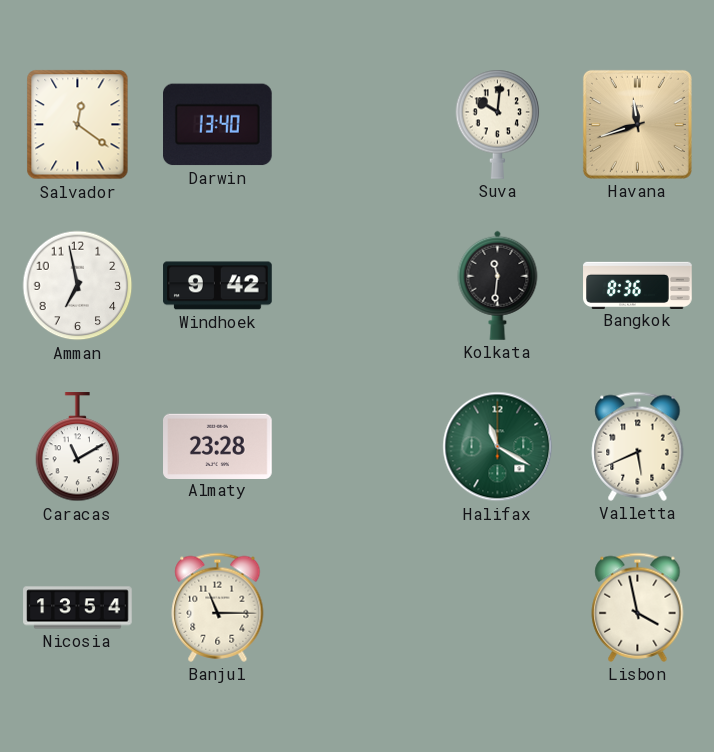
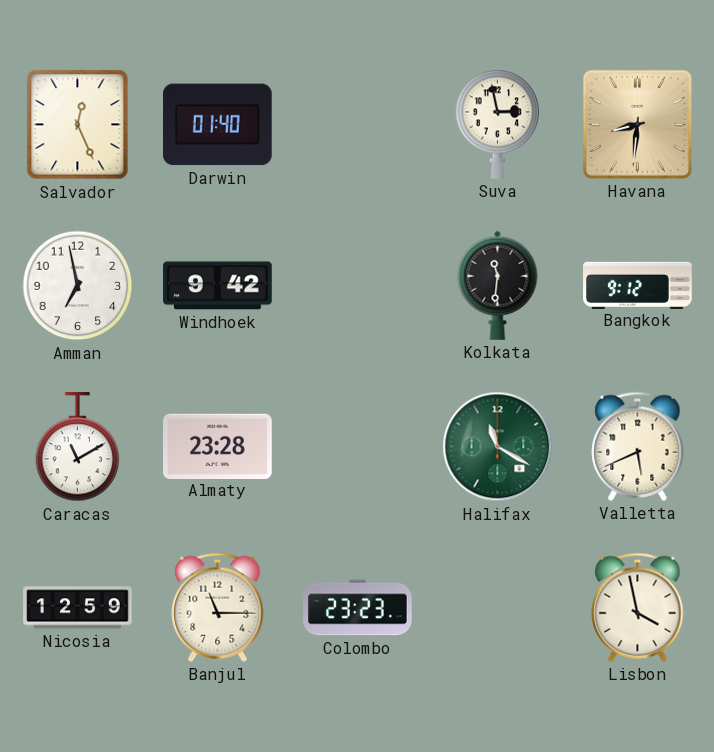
Salvador: 12:21 -> 12:26
Darwin: 13:40 -> 01:40
Suva: 10:01 -> 2:58
Havana: 11:42 -> 8:31
Bangkok: 8:36 -> 9:12
Nicosia: 13:54 -> 12:59
Colombo: none -> 23:23
